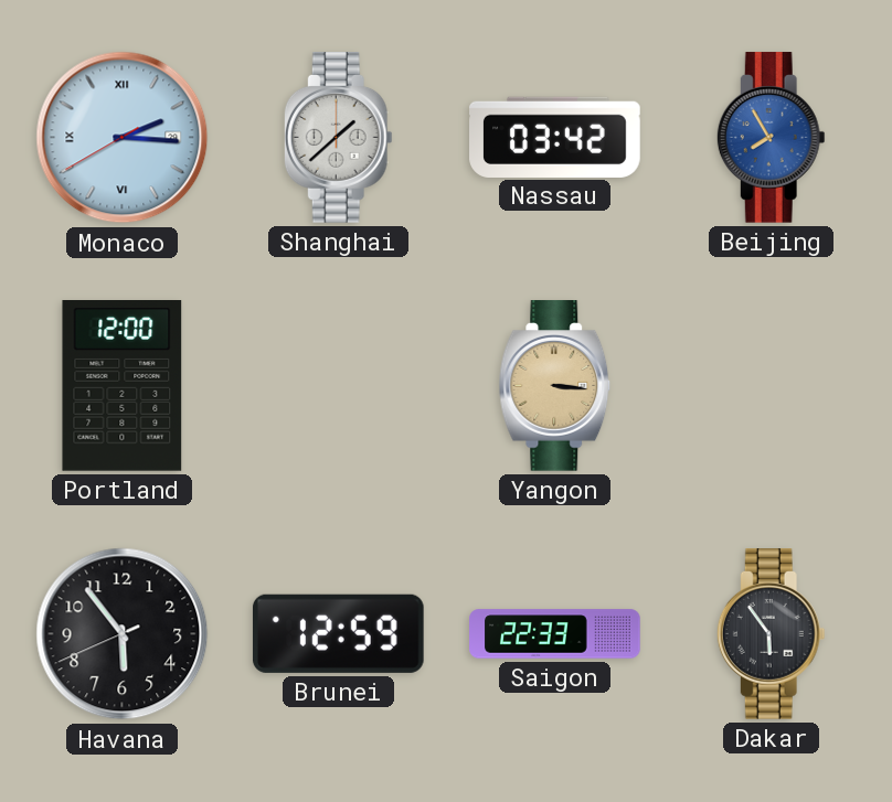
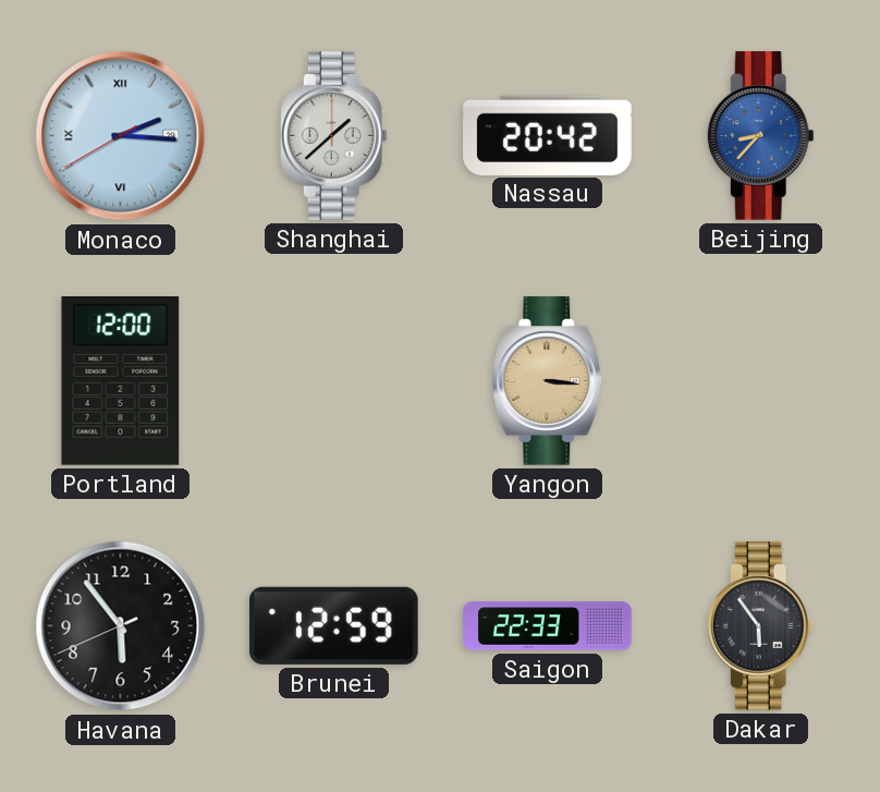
Nassau: 03:42 -> 20:42
Beijing: 7:55 -> 8:37
